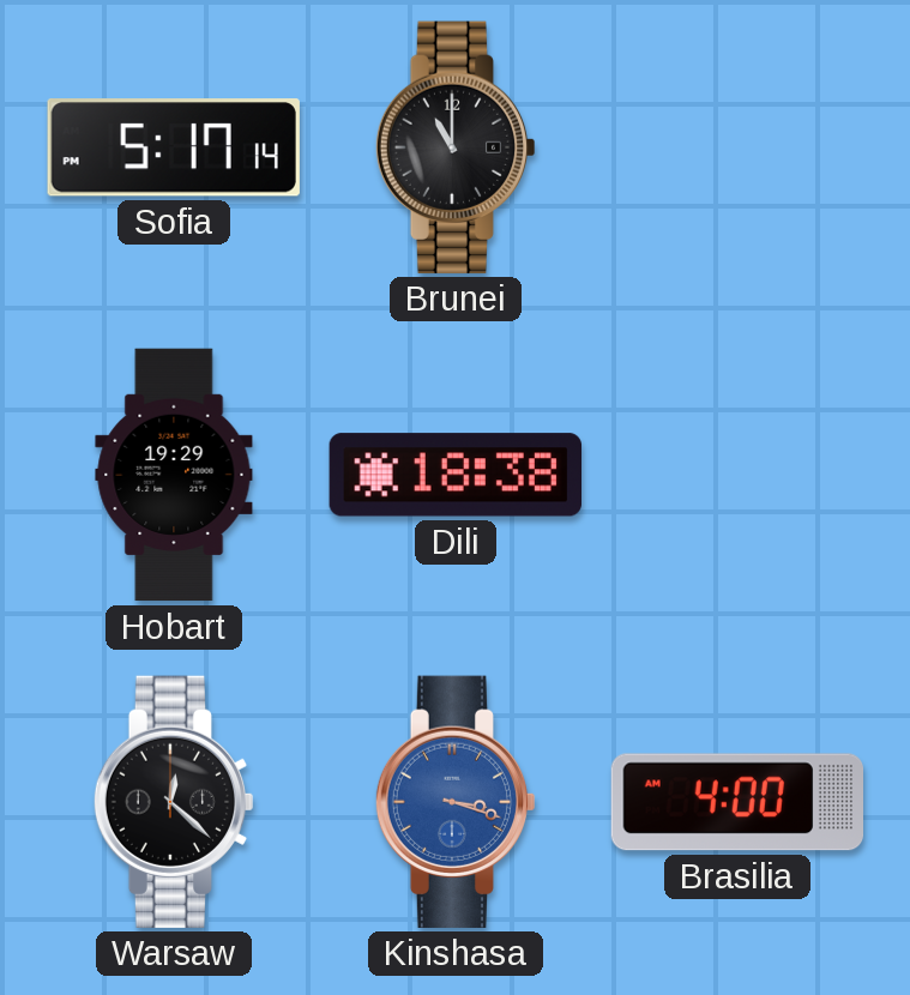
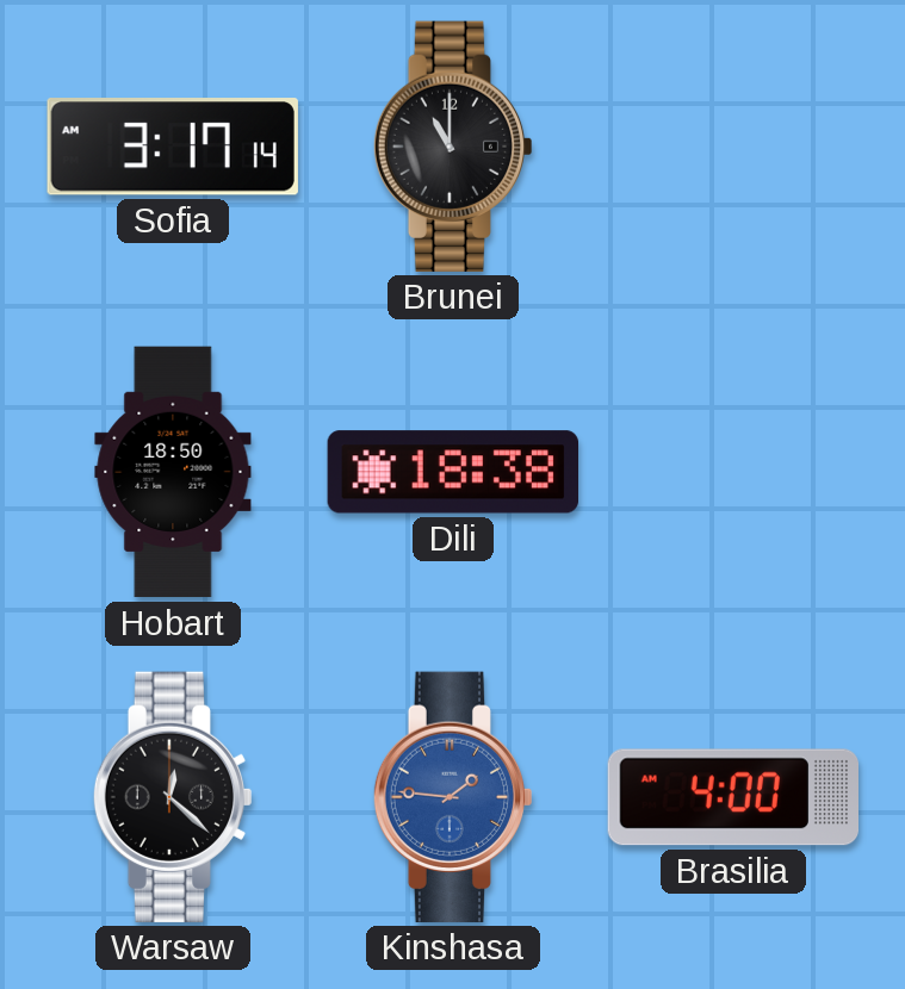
Sofia: 5:17 -> 3:17
Hobart: 19:29 -> 18:50
Kinshasa: 3:18 -> 1:46
